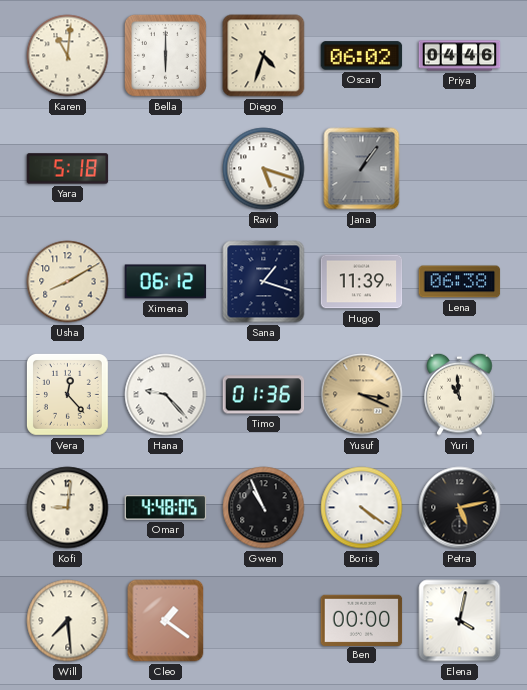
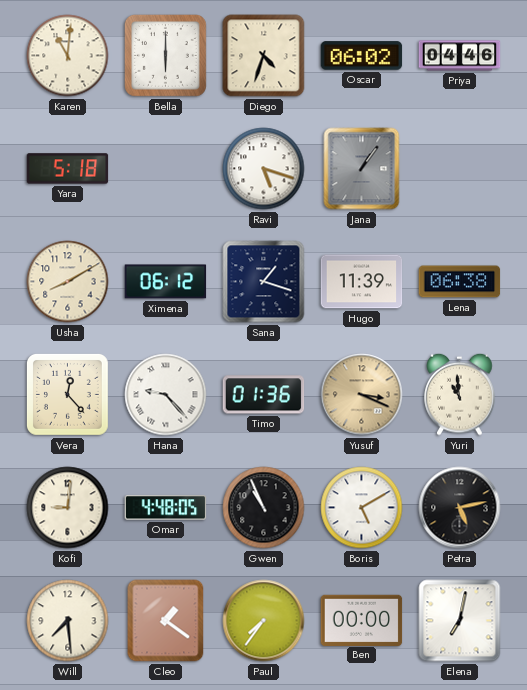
Boris: 4:21 -> 5:10
Paul: none -> 7:36
Elena: 4:02 -> 7:02
